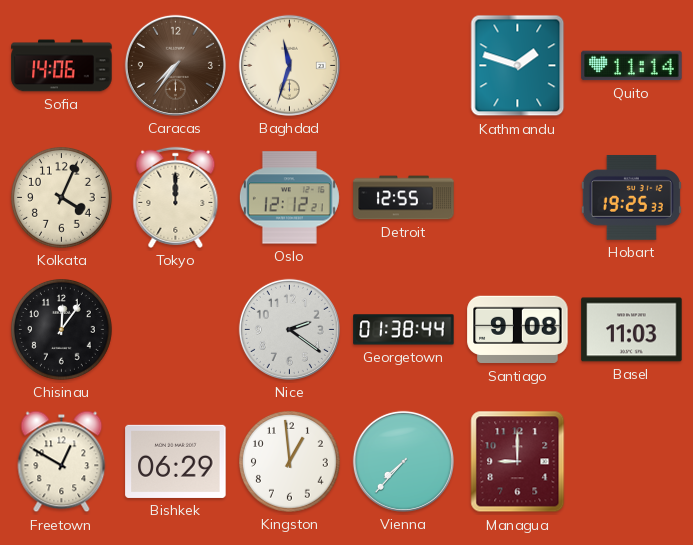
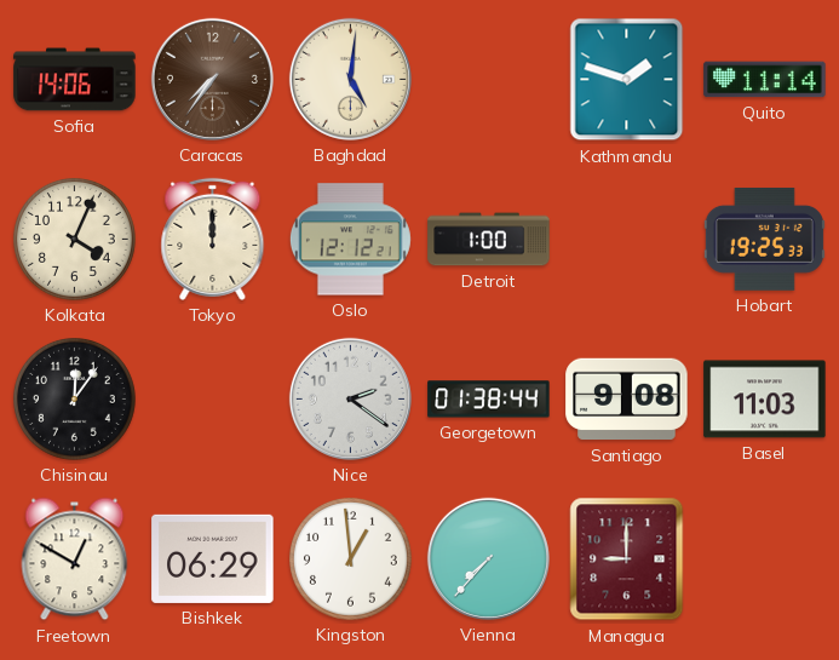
Baghdad: 11:33 -> 5:01
Detroit: 12:55 -> 1:00
